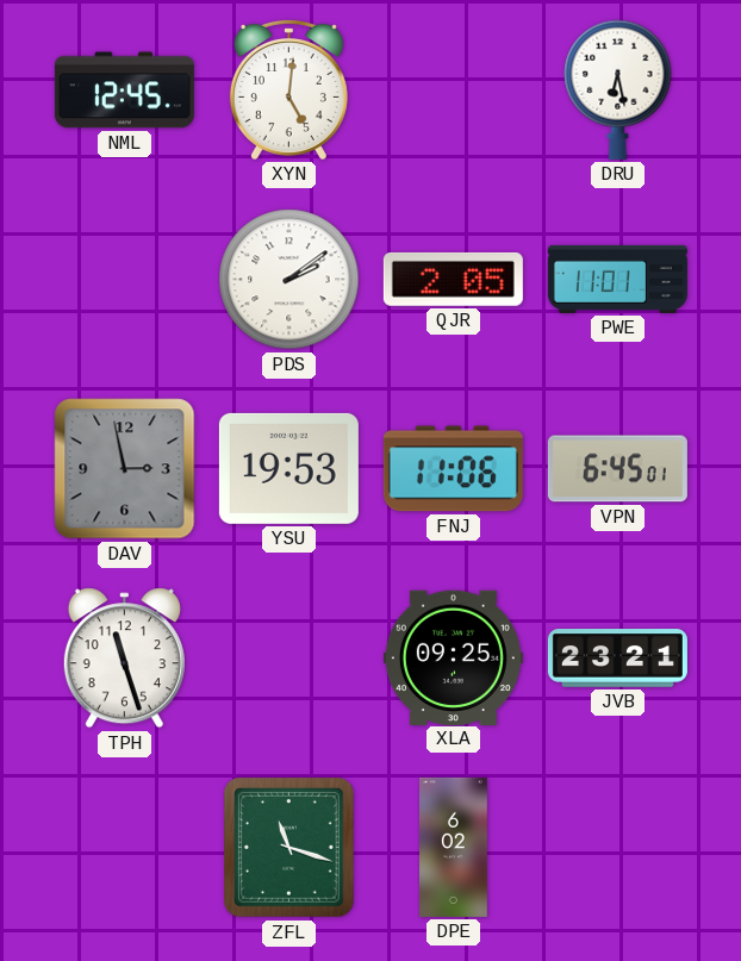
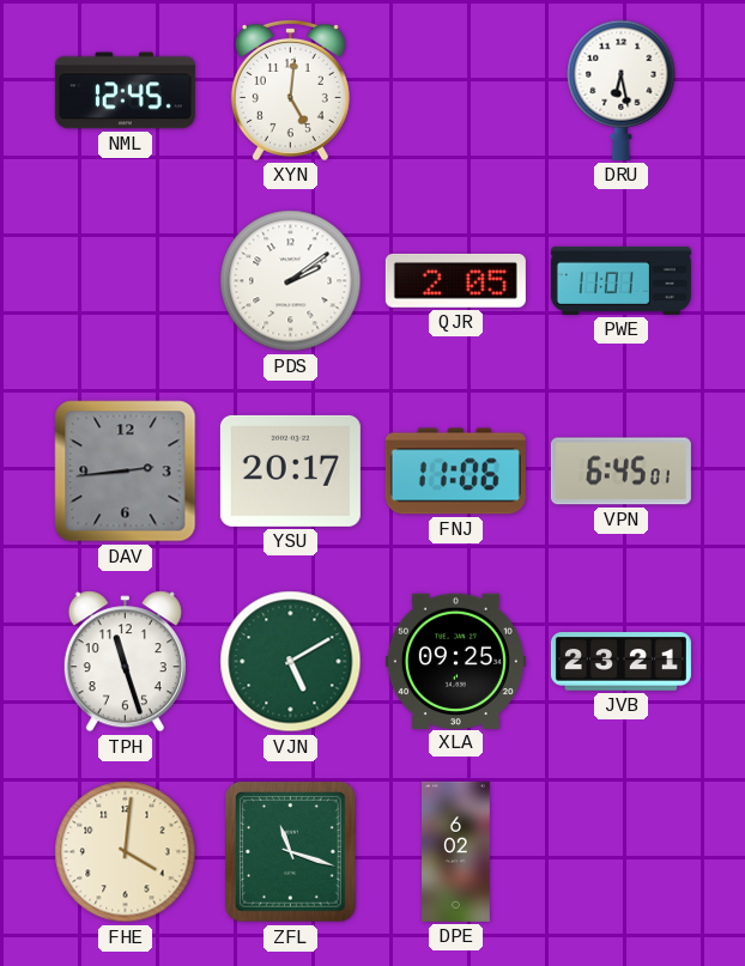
DAV: 2:58 -> 2:44
YSU: 19:53 -> 20:17
VJN: none -> 5:10
FHE: none -> 4:01
